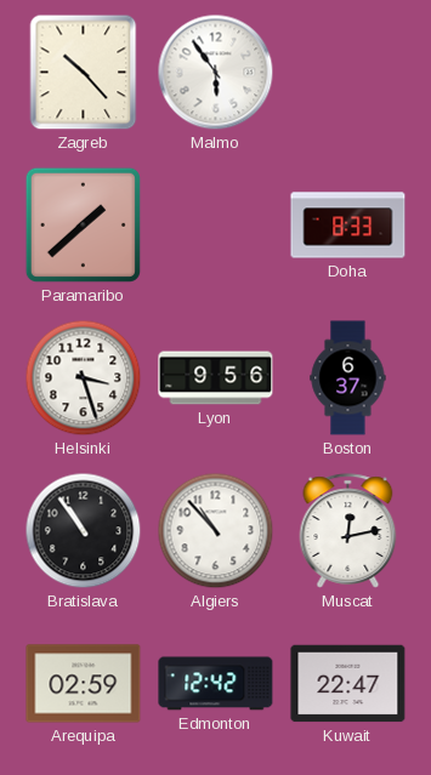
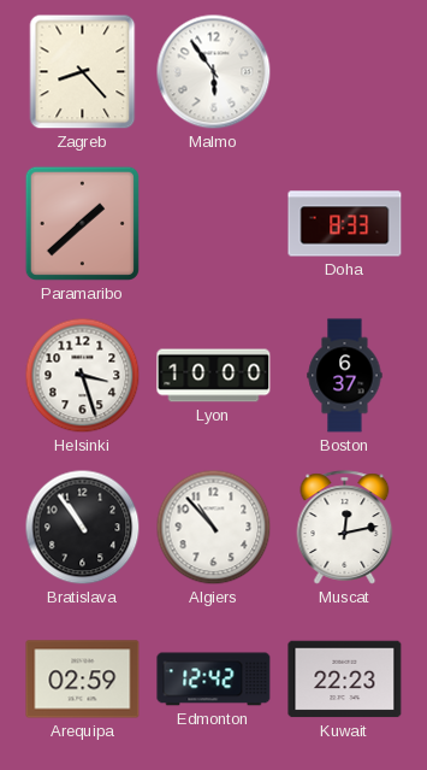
Zagreb: 10:23 -> 8:23
Lyon: 9:56 -> 10:00
Kuwait: 22:47 -> 22:23
